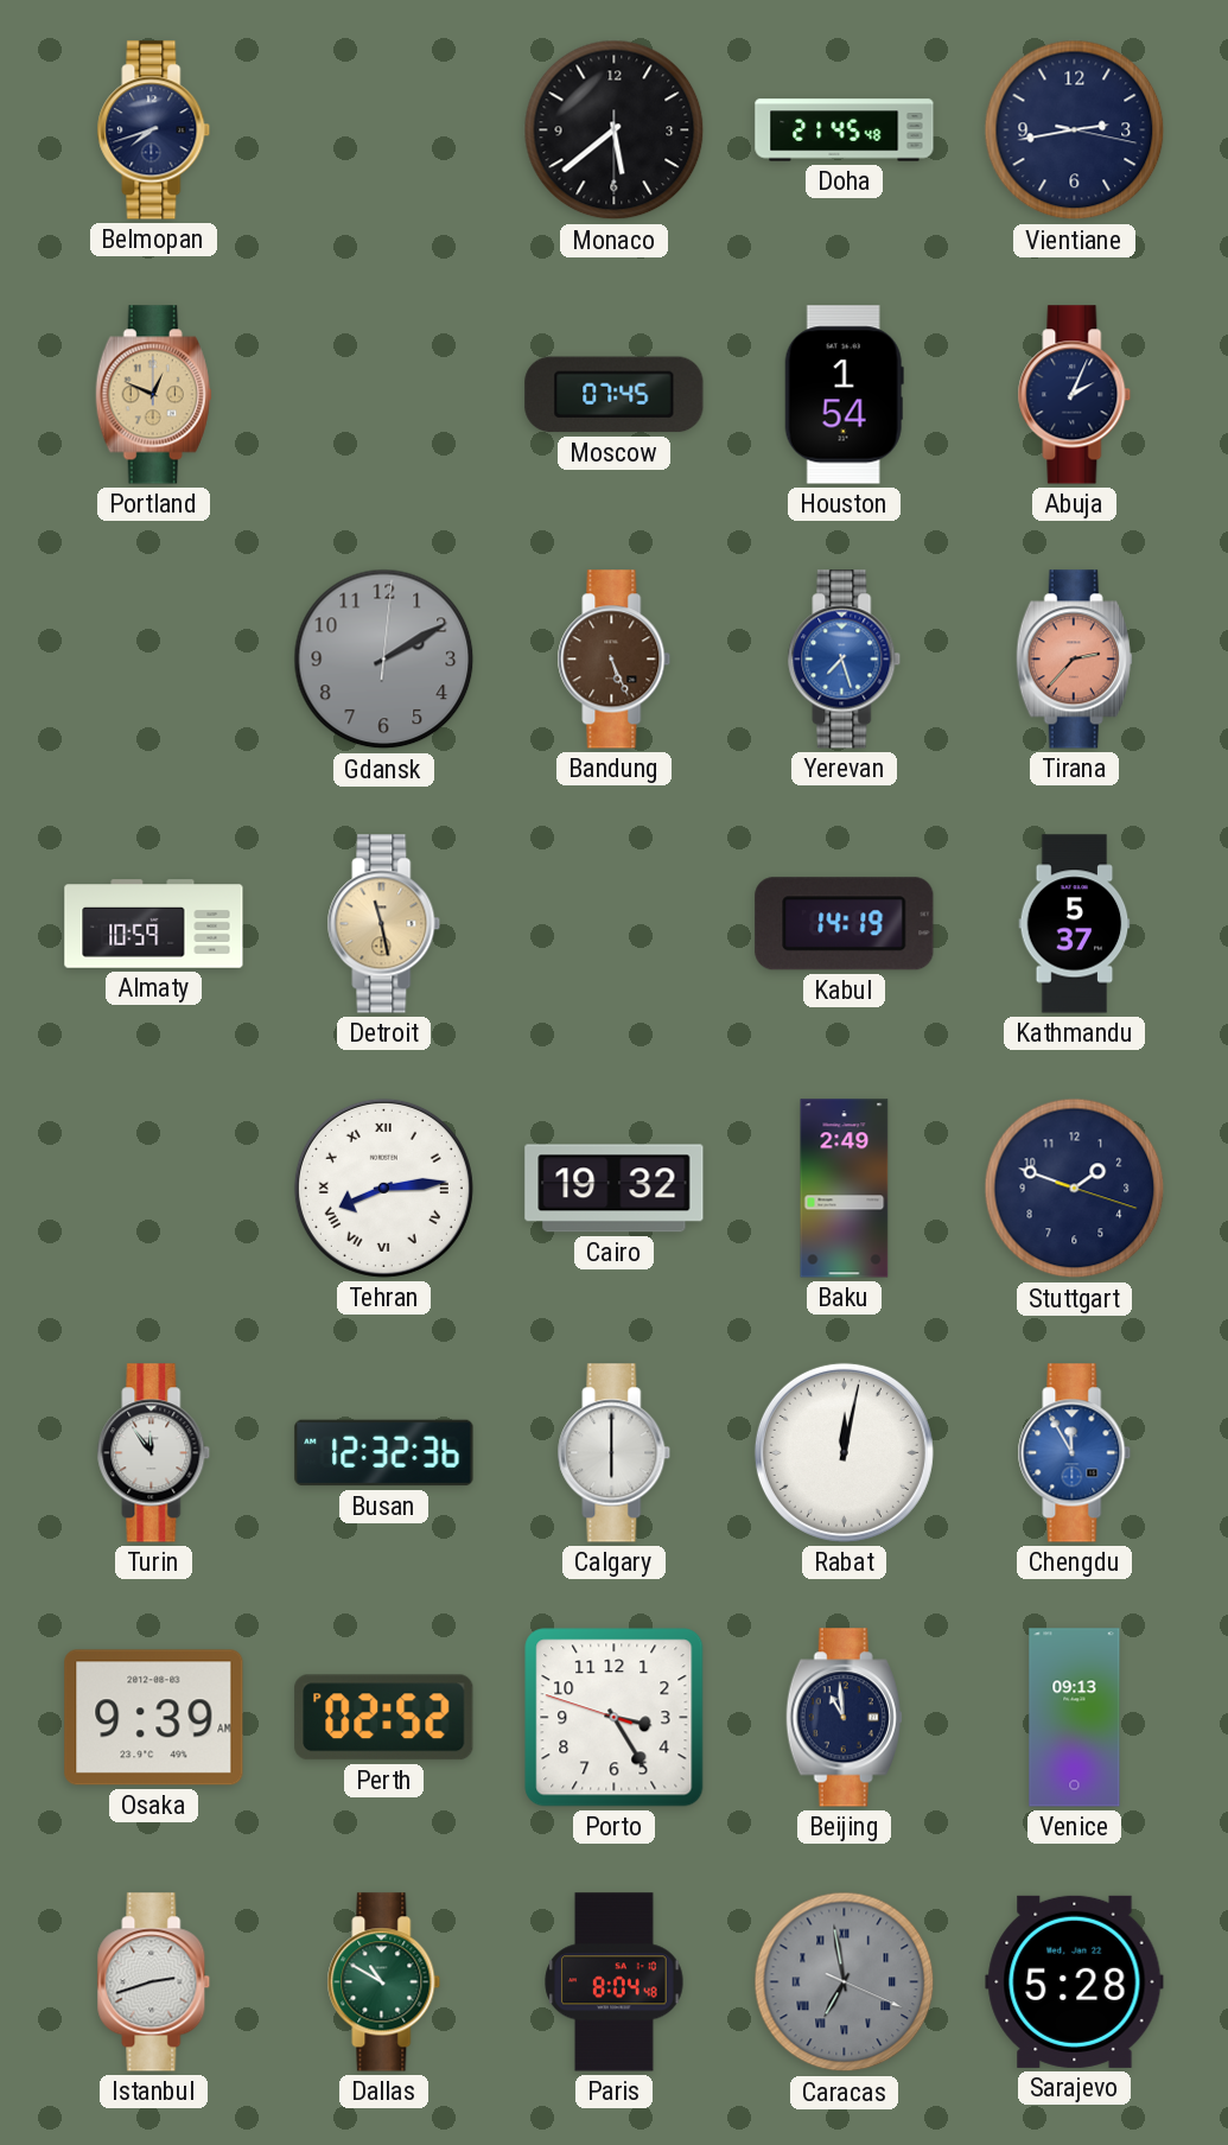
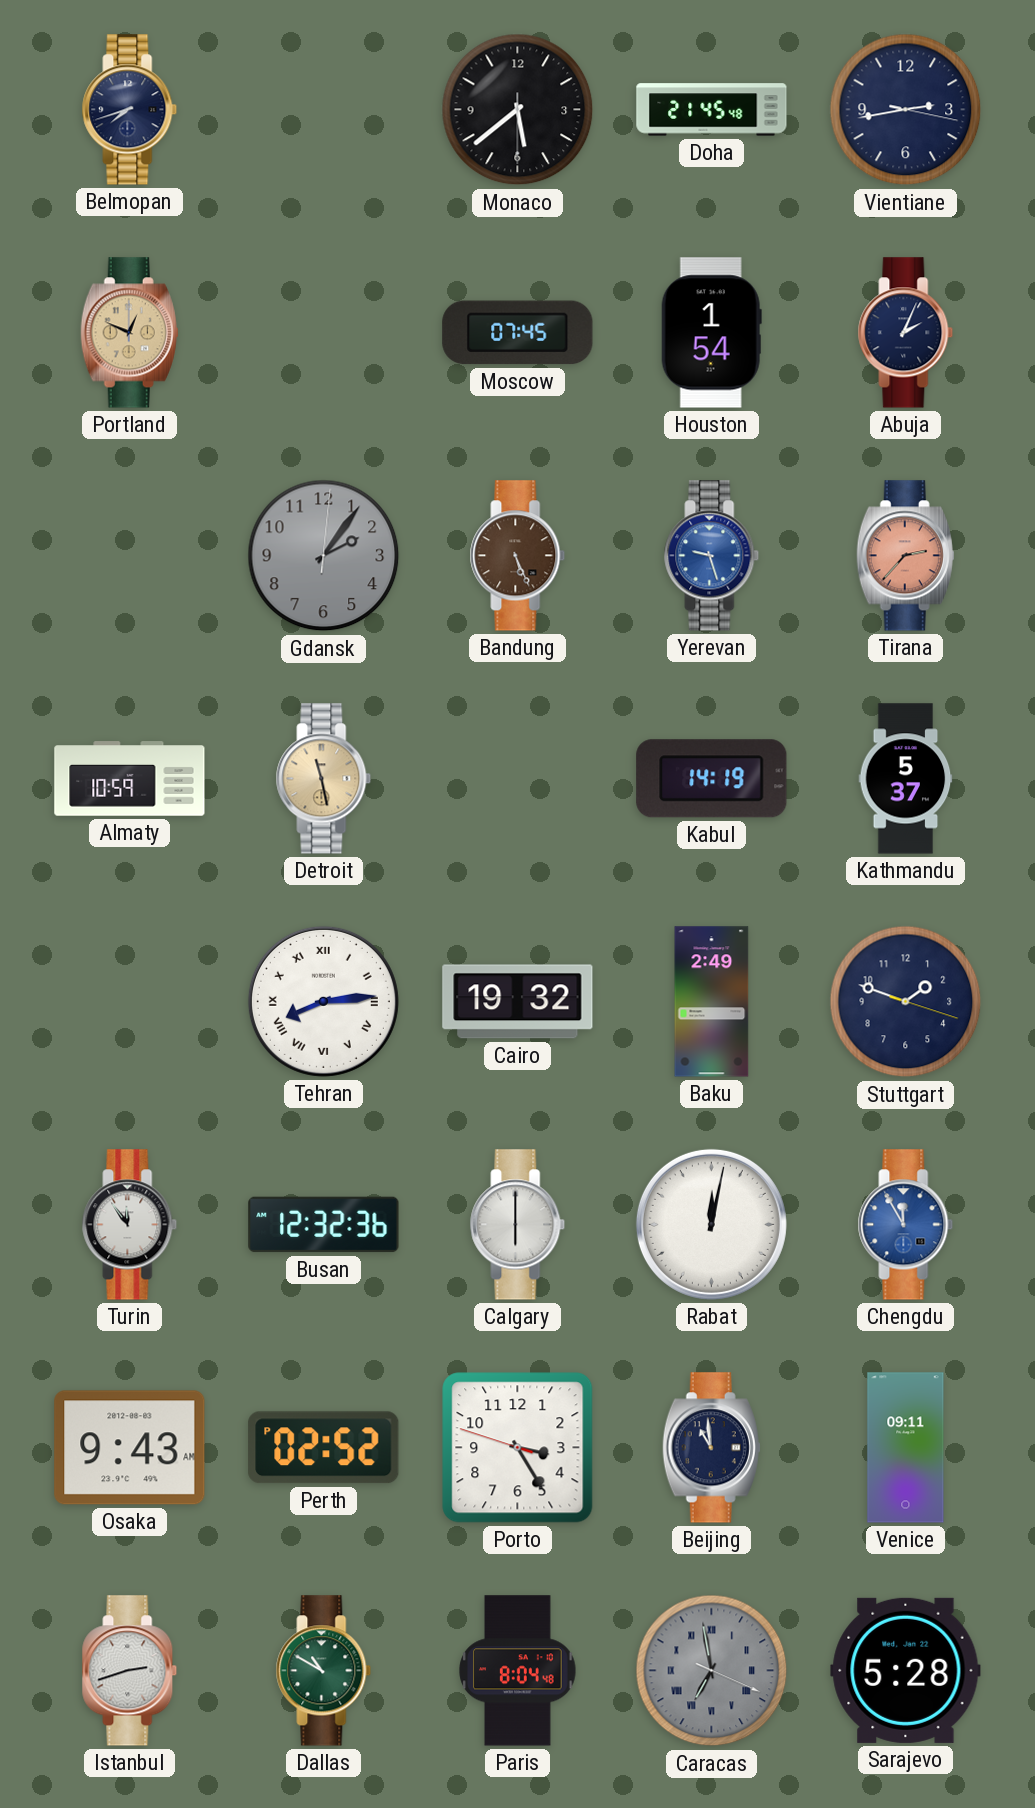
Gdansk: 2:10 -> 2:06
Yerevan: 7:27 -> 9:27
Osaka: 9:39 -> 9:43
Venice: 09:13 -> 09:11
